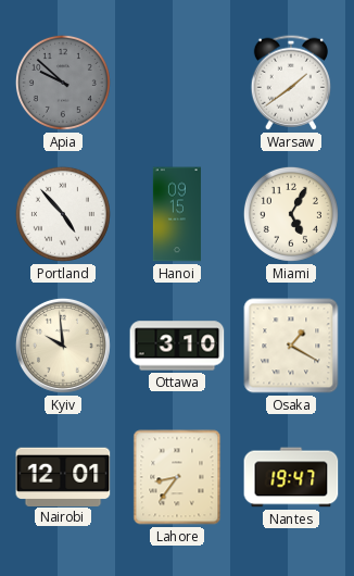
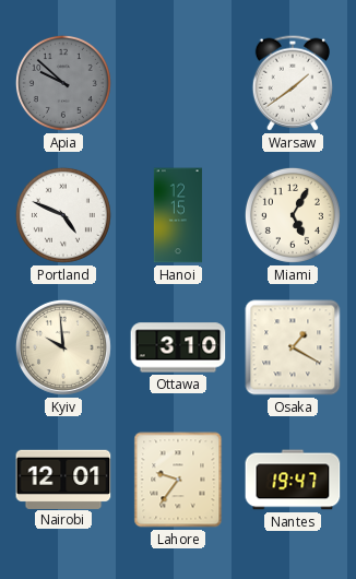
Portland: 4:53 -> 4:49
Hanoi: 09:15 -> 12:15
Lahore: 8:36 -> 9:36
